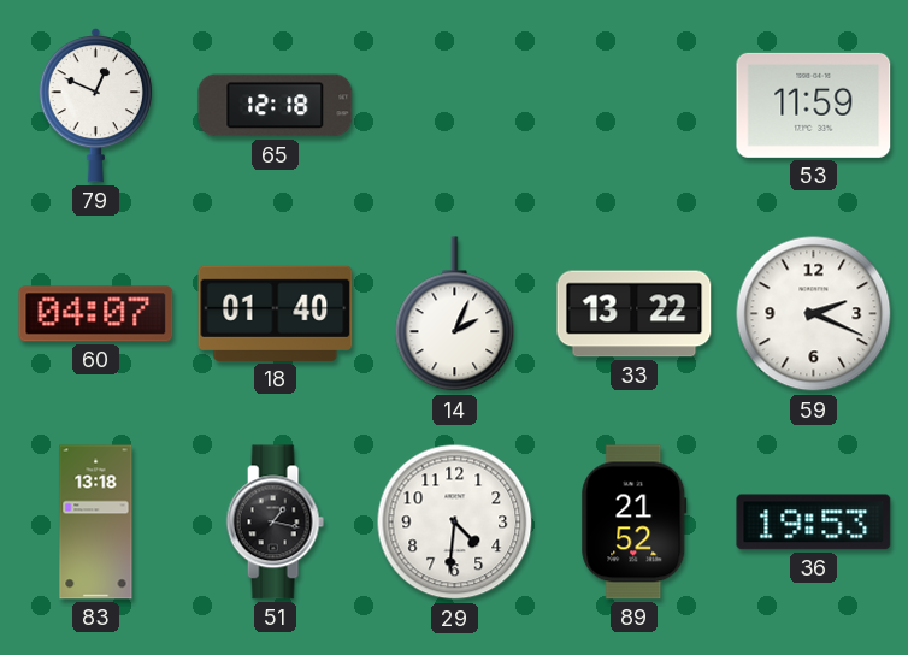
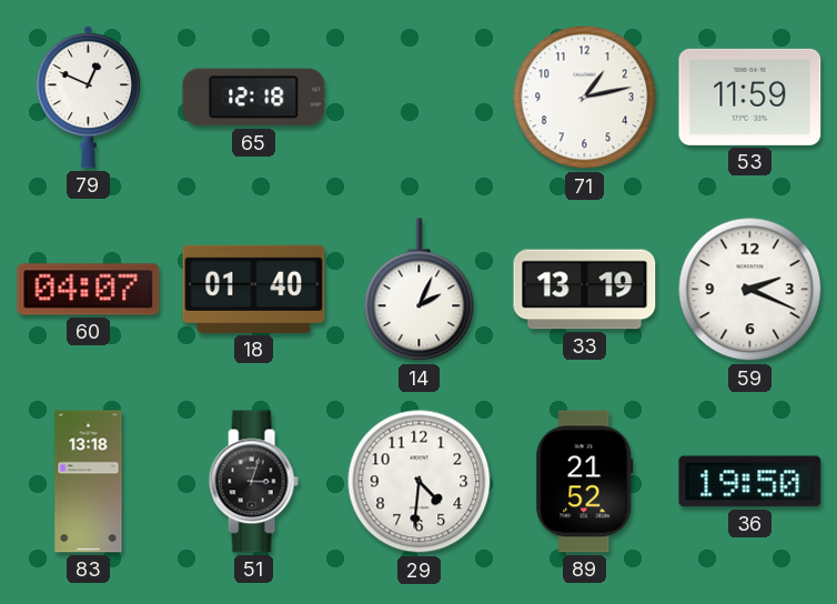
71: none -> 1:13
33: 13:22 -> 13:19
51: 1:17 -> 3:03
36: 19:53 -> 19:50
